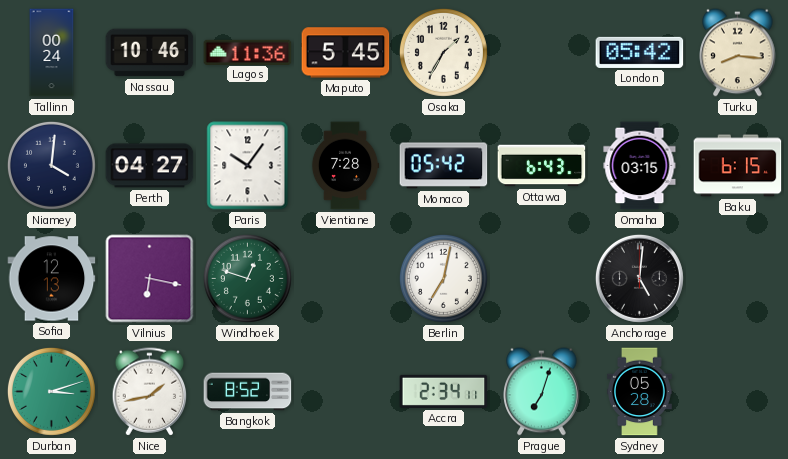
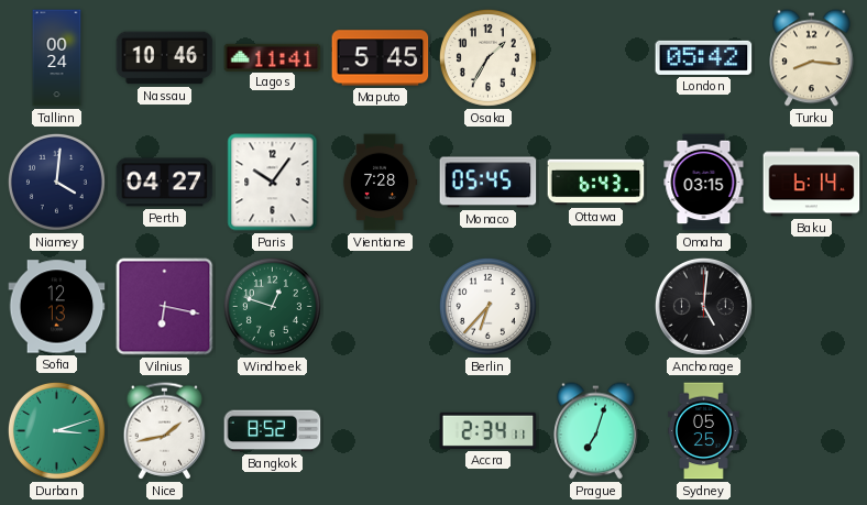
Lagos: 11:36 -> 11:41
Monaco: 05:42 -> 05:45
Baku: 6:15 -> 6:14
Berlin: 7:02 -> 6:37
Sydney: 05:28 -> 05:25
